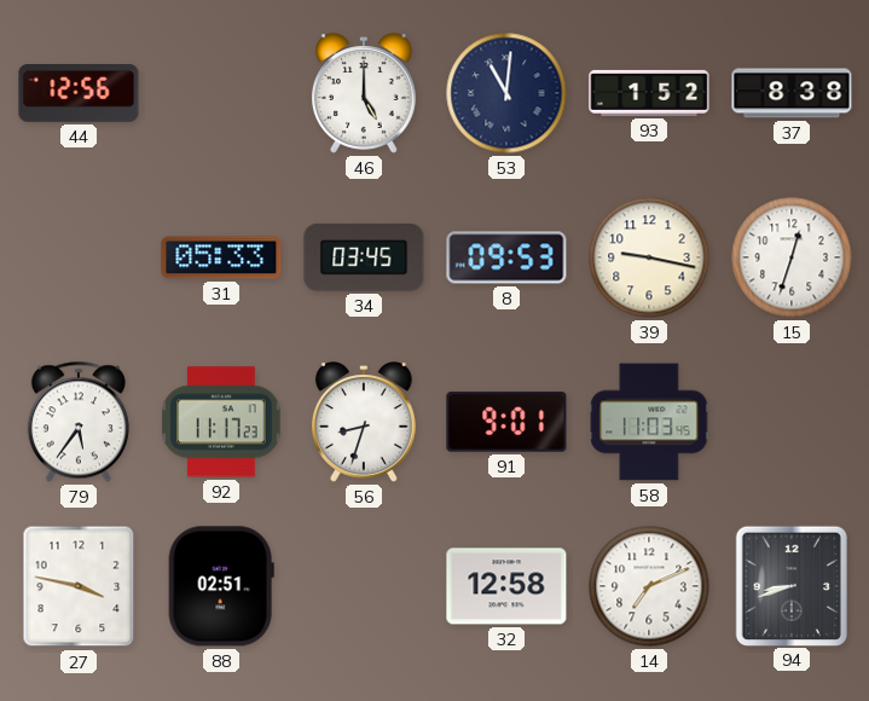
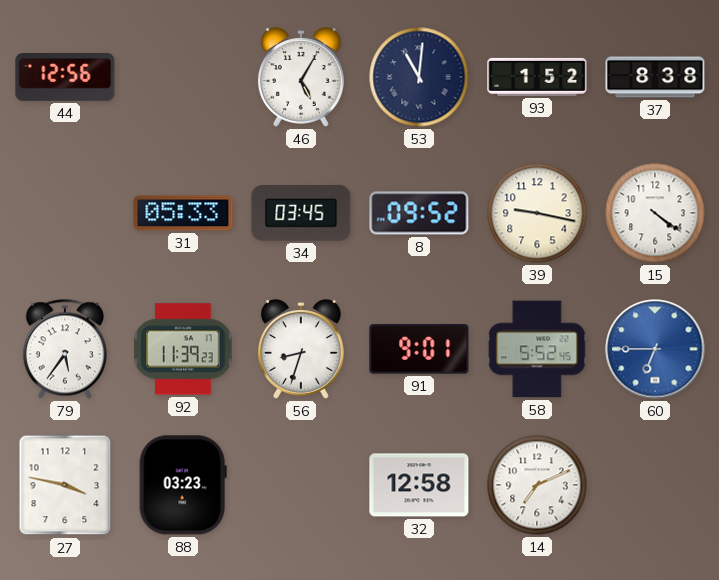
46: 5:00 -> 5:05
8: 09:53 -> 09:52
15: 12:33 -> 4:21
92: 11:17 -> 11:39
58: 11:03 -> 5:52
60: none -> 6:45
88: 02:51 -> 03:23
94: 8:42 -> none
